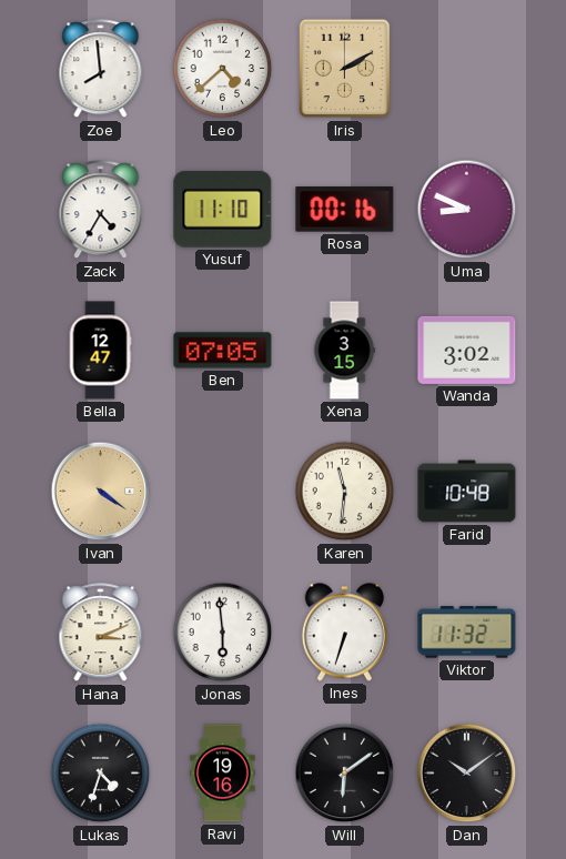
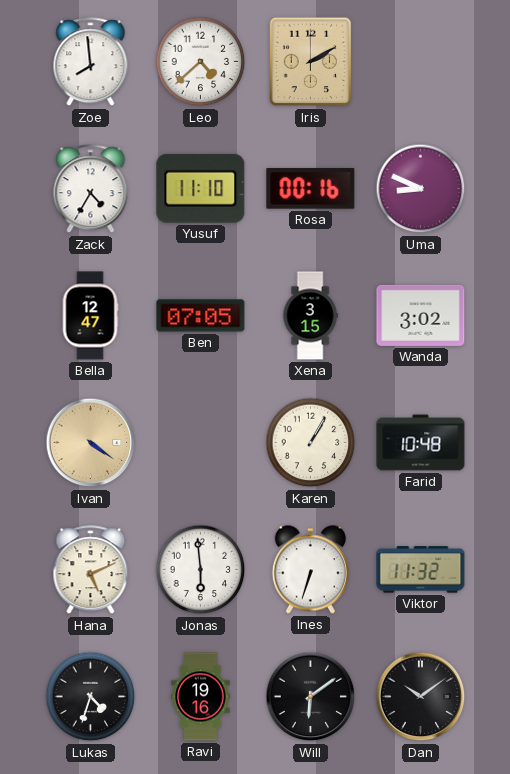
Karen: 11:31 -> 1:05
Hana: 3:11 -> 5:11
